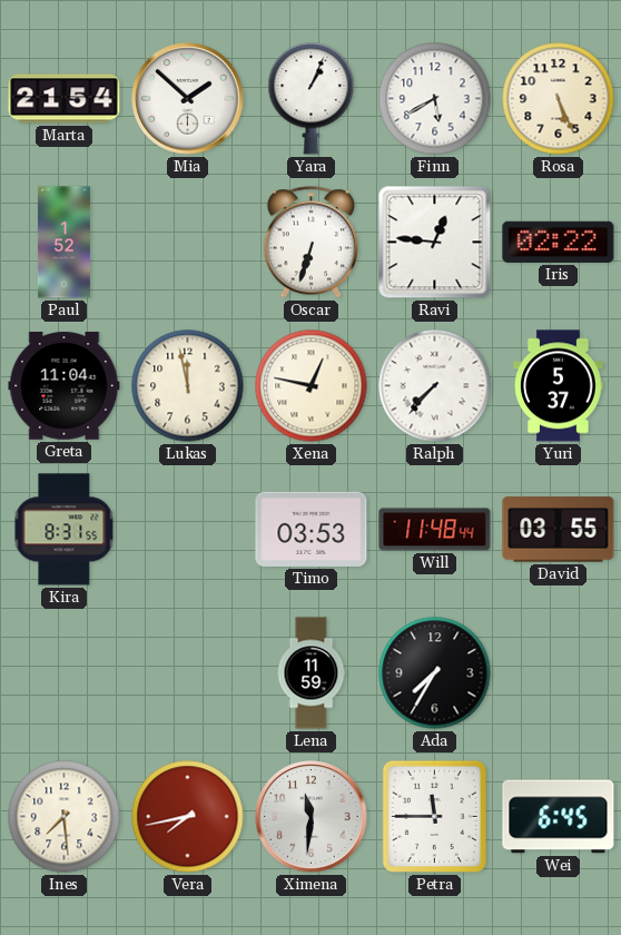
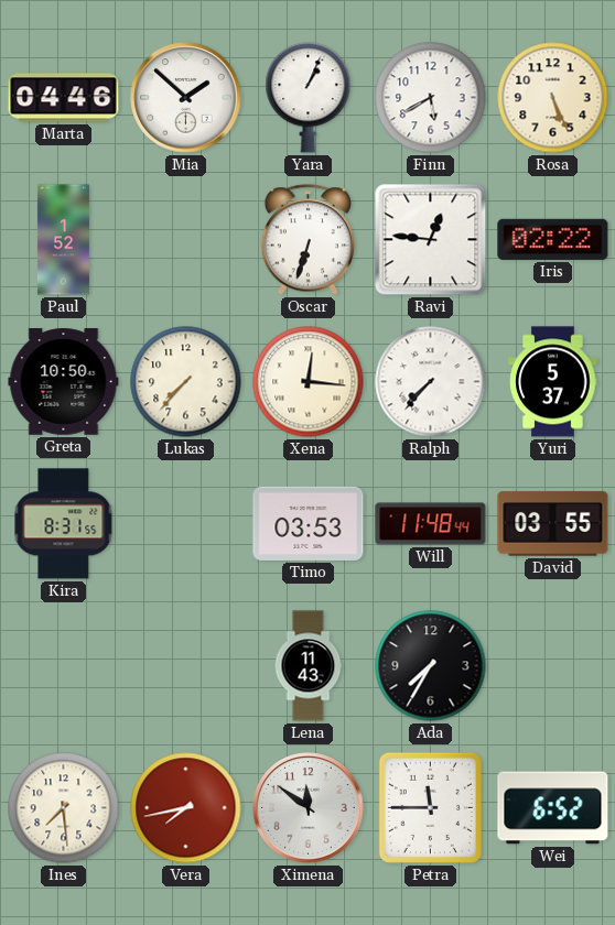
Marta: 21:54 -> 04:46
Greta: 11:04 -> 10:50
Lukas: 11:58 -> 7:37
Xena: 12:47 -> 12:16
Lena: 11:59 -> 11:43
Ximena: 11:31 -> 11:51
Wei: 6:45 -> 6:52
